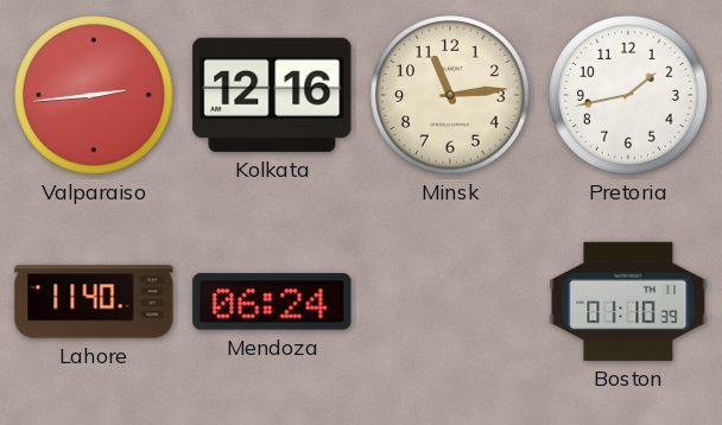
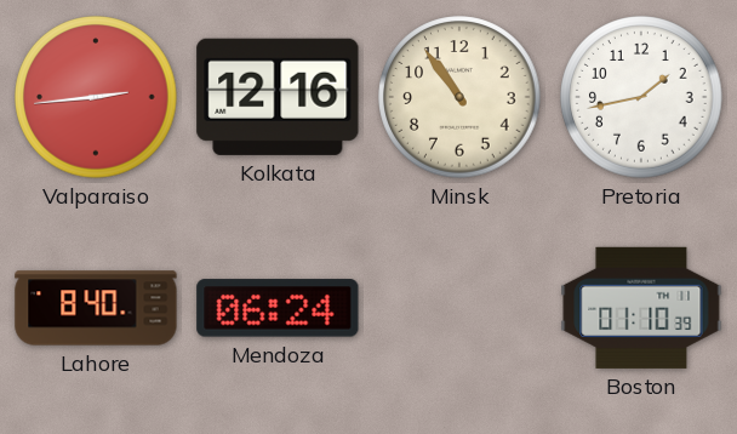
Minsk: 11:14 -> 10:54
Lahore: 11:40 -> 8:40
